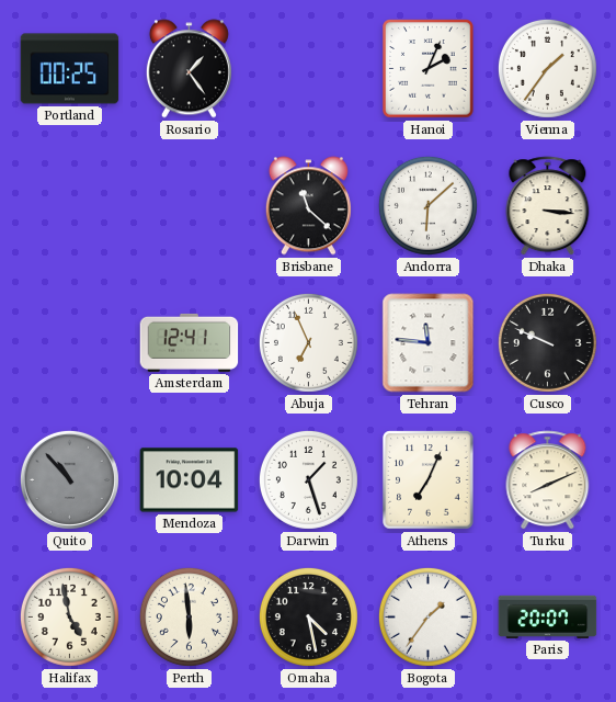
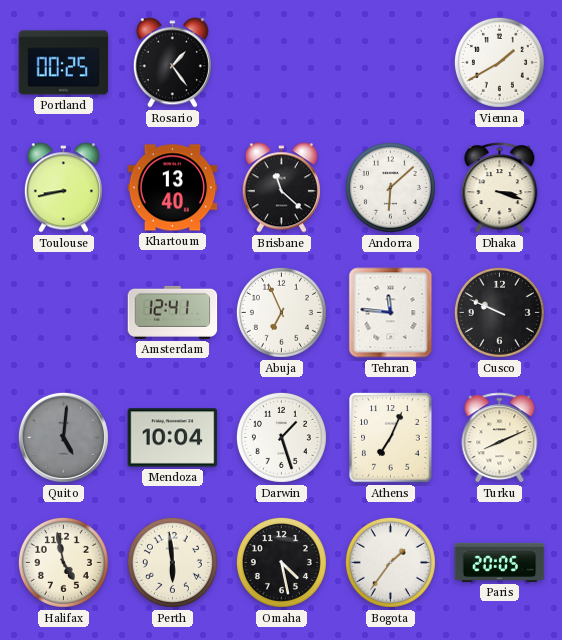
Hanoi: 2:04 -> none
Vienna: 1:36 -> 1:40
Toulouse: none -> 8:43
Khartoum: none -> 13:40
Dhaka: 3:16 -> 3:18
Quito: 10:53 -> 5:01
Paris: 20:07 -> 20:05
